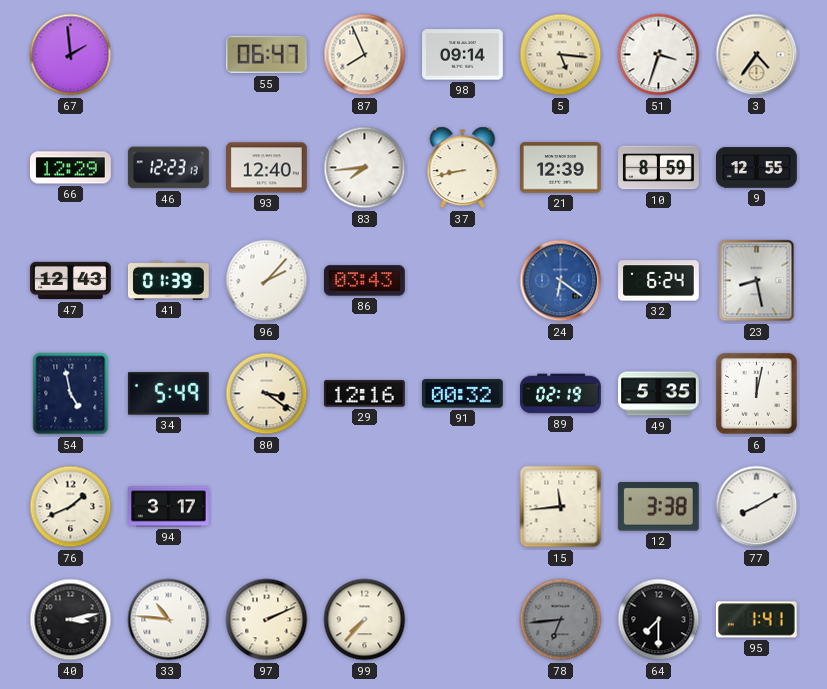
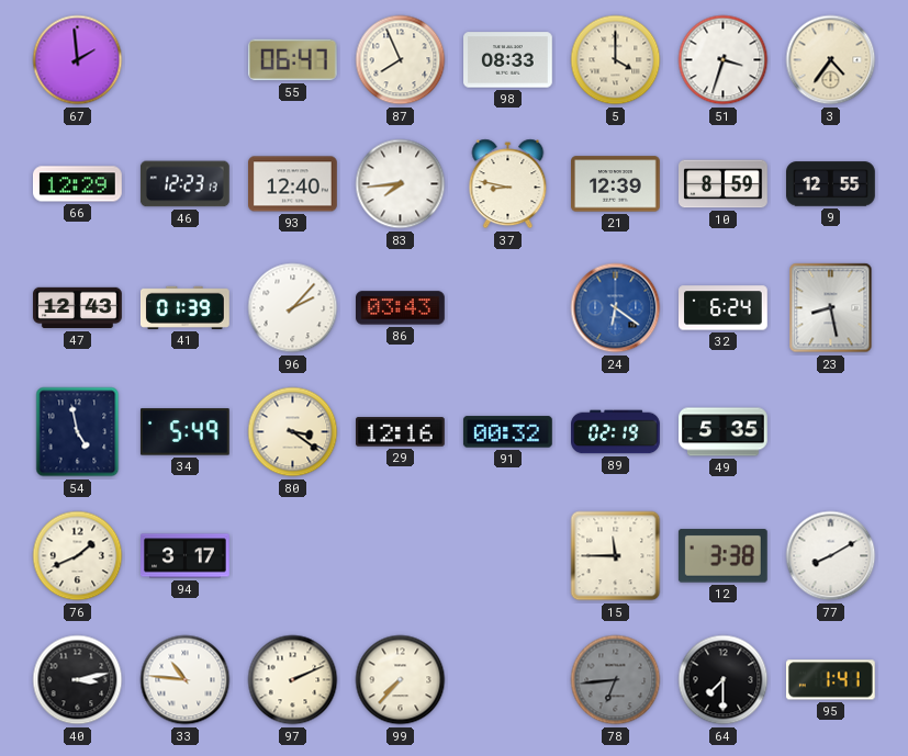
98: 09:14 -> 08:33
5: 5:16 -> 4:00
37: 8:43 -> 8:47
6: 12:02 -> none
15: 11:44 -> 11:45
